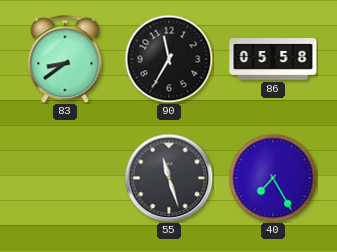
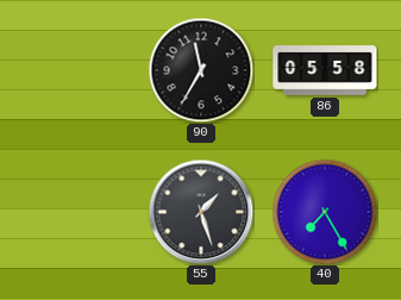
83: 8:39 -> none
55: 11:27 -> 1:27
